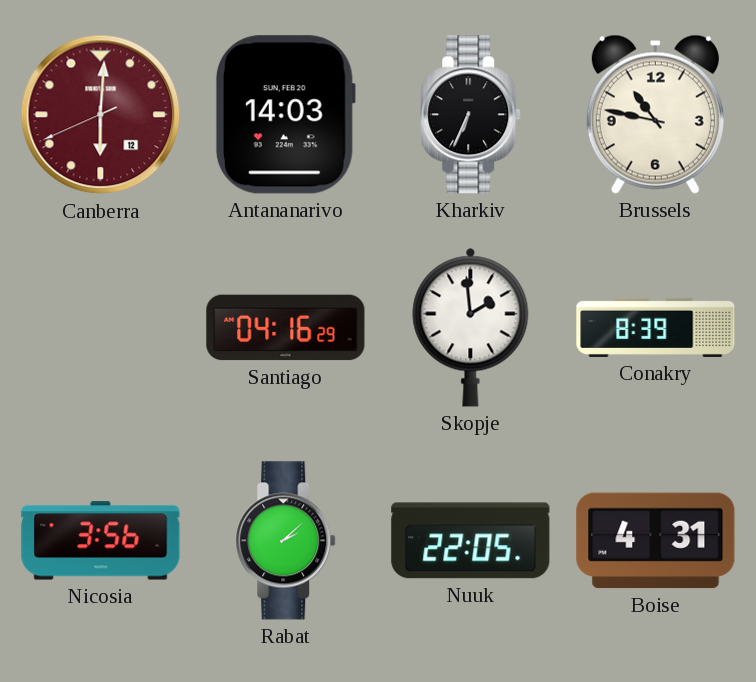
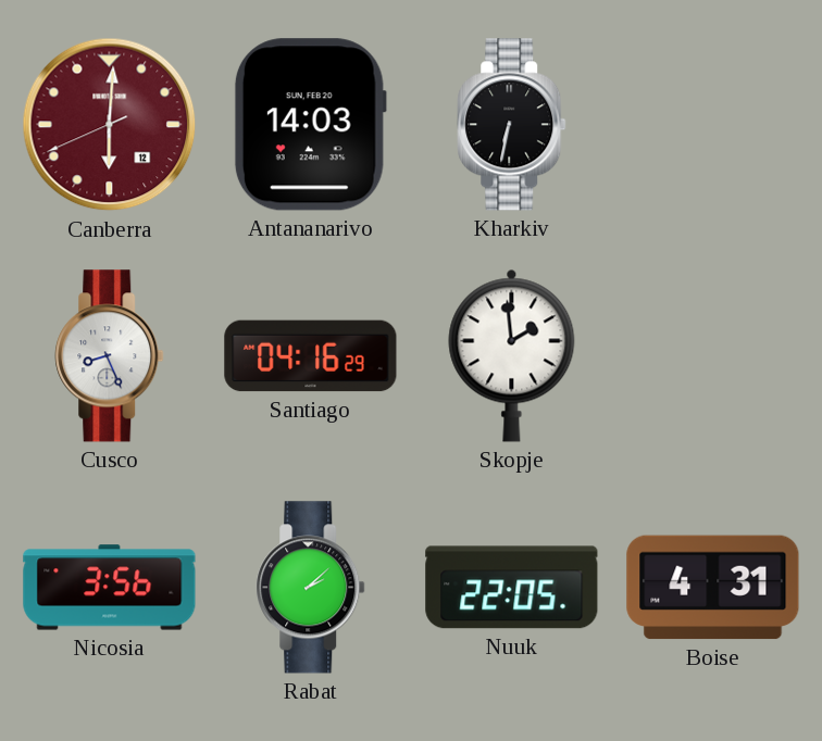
Kharkiv: 6:34 -> 6:32
Brussels: 10:47 -> none
Cusco: none -> 8:26
Conakry: 8:39 -> none
